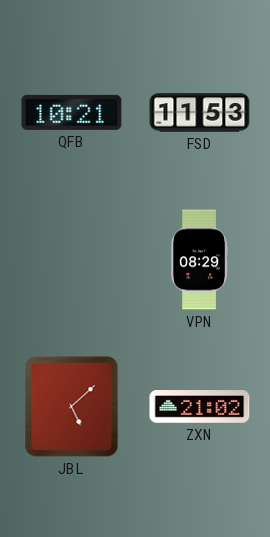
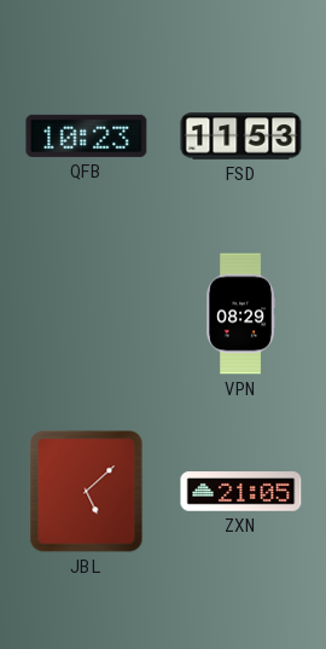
QFB: 10:21 -> 10:23
ZXN: 21:02 -> 21:05
